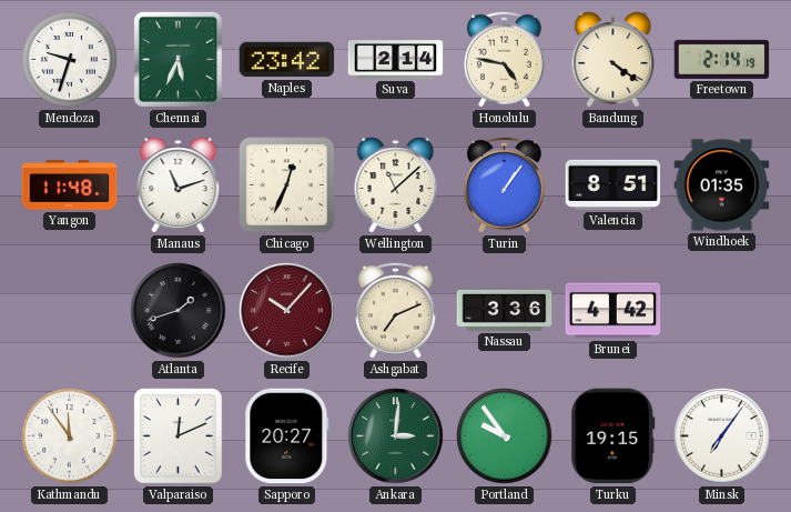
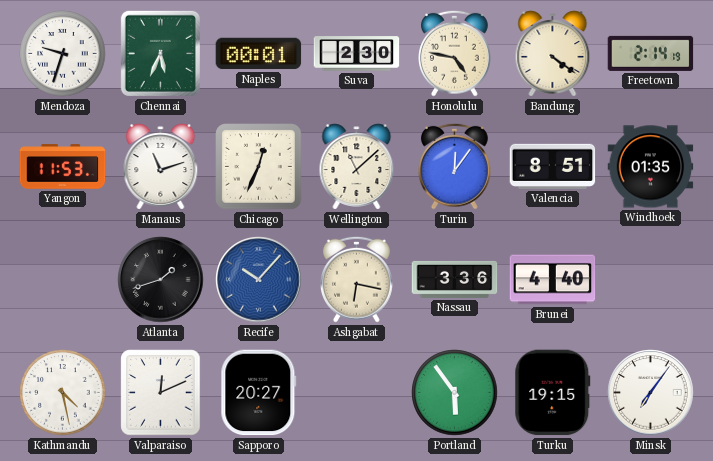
Naples: 23:42 -> 00:01
Suva: 2:14 -> 2:30
Yangon: 11:48 -> 11:53
Turin: 1:06 -> 12:06
Recife dial: burgundy -> blue
Ashgabat: 7:11 -> 6:17
Brunei: 4:42 -> 4:40
Kathmandu: 11:54 -> 4:28
Ankara: 3:01 -> none
Portland: 9:54 -> 5:54
